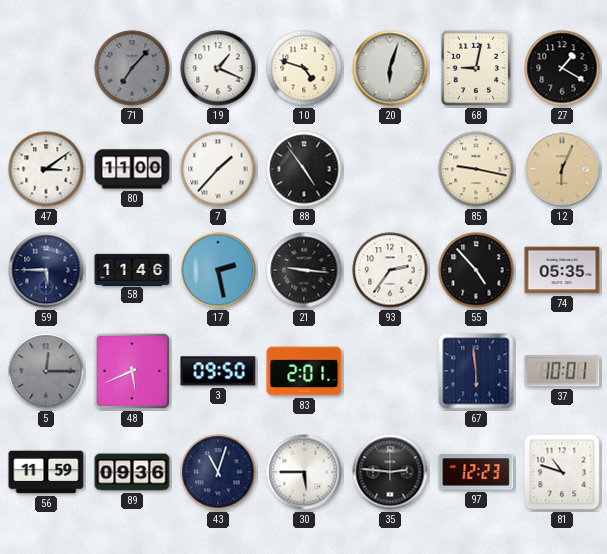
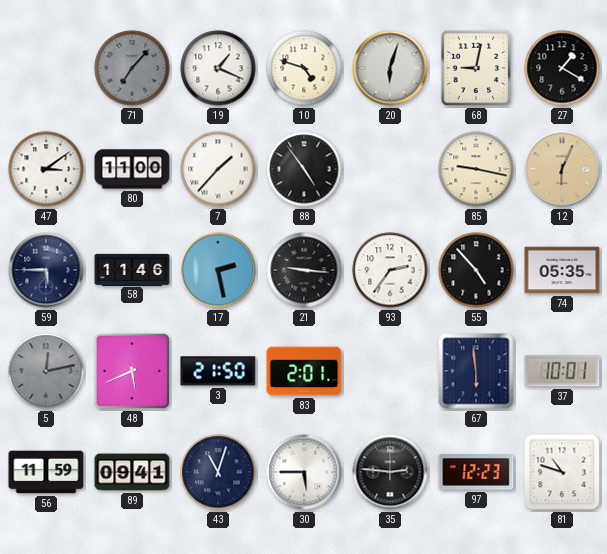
5: 12:15 -> 12:13
3: 09:50 -> 21:50
89: 09:36 -> 09:41
